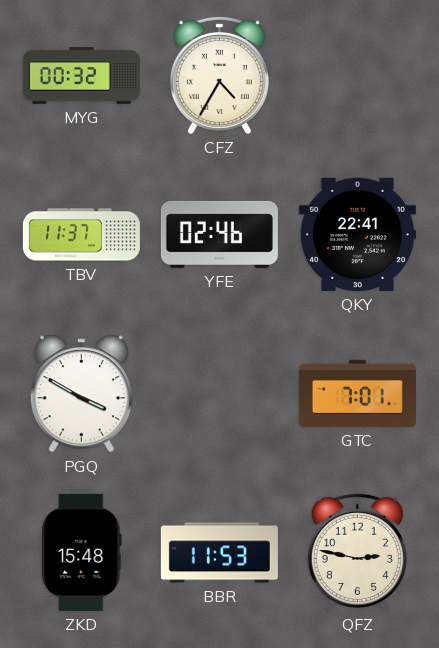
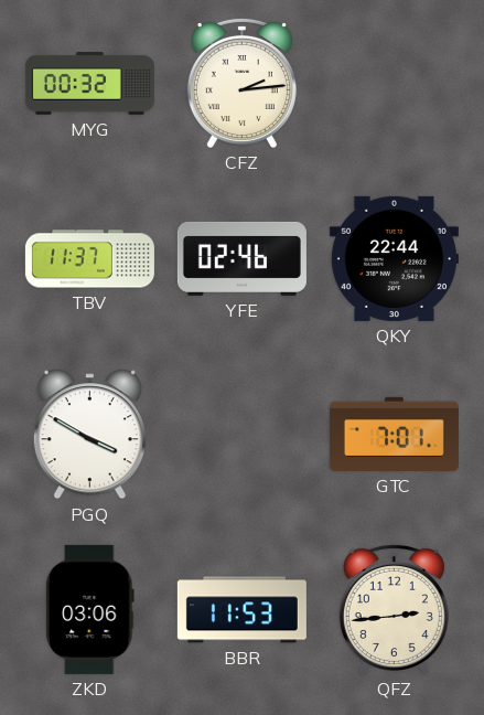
CFZ: 4:35 -> 2:14
QKY: 22:41 -> 22:44
ZKD: 15:48 -> 03:06
QFZ: 2:47 -> 2:44
